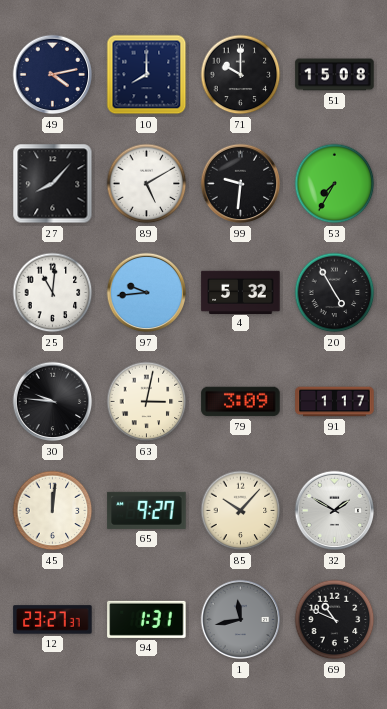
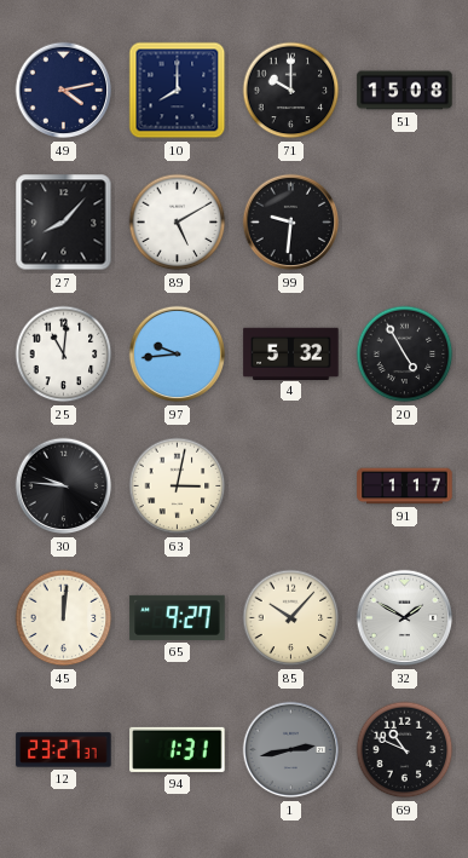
53: 7:35 -> none
79: 3:09 -> none
1: 11:43 -> 2:43
